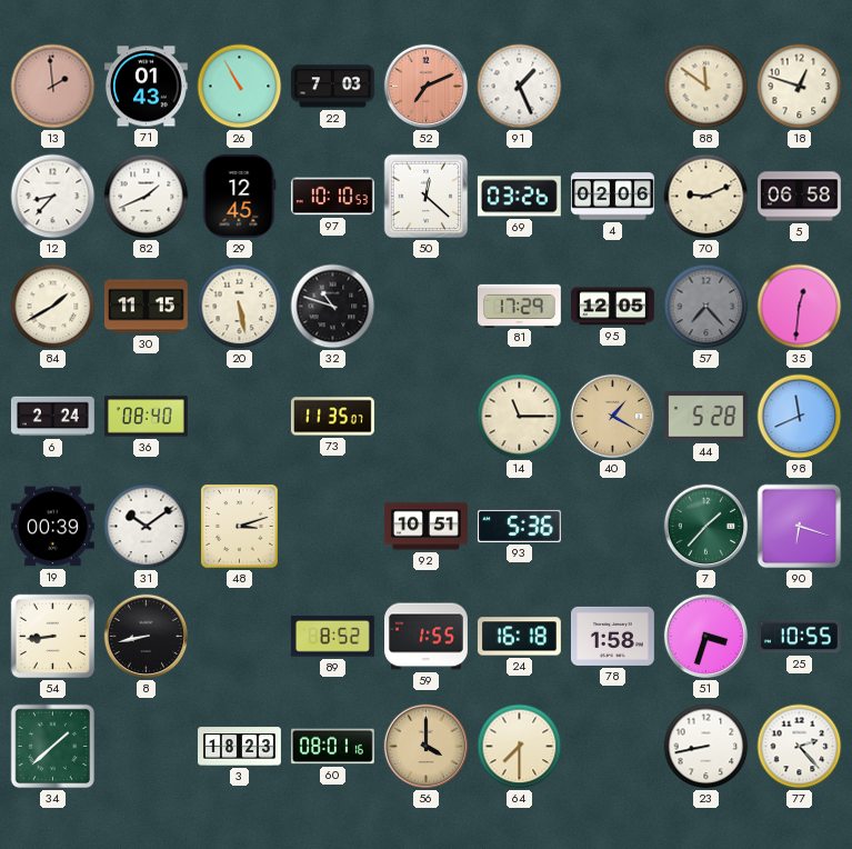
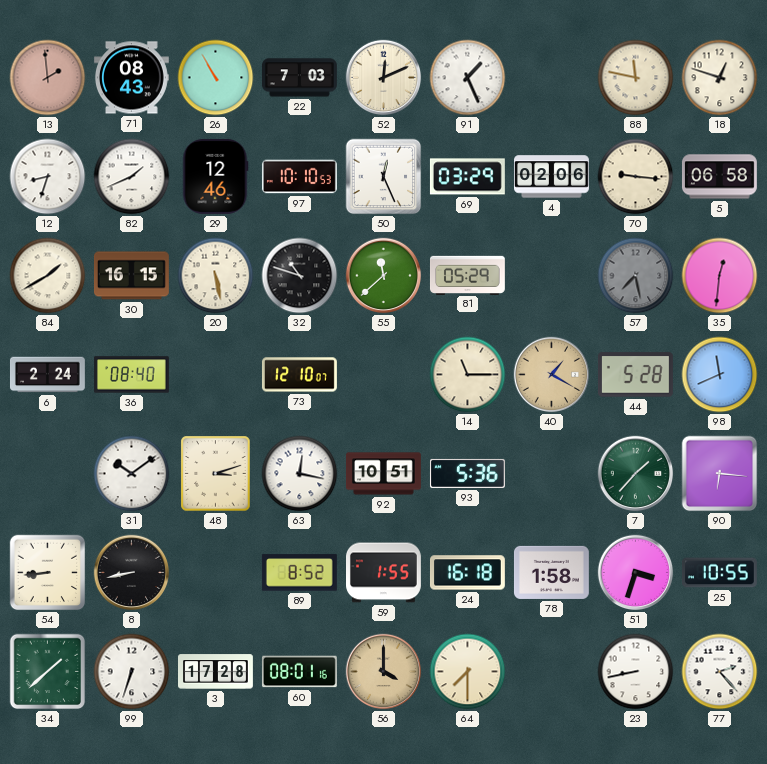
71: 01:43 -> 08:43
52: 7:11 -> 12:11
52 dial: salmon -> cream
88: 11:51 -> 11:47
12: 8:37 -> 8:33
29: 12:45 -> 12:46
50: 12:22 -> 12:26
69: 03:26 -> 03:29
70: 9:11 -> 9:16
30: 11:15 -> 16:15
55: none -> 11:38
81: 17:29 -> 05:29
95: 12:05 -> none
57: 7:23 -> 7:28
73: 11:35 -> 12:10
19: 00:39 -> none
63: none -> 12:17
90: 6:18 -> 6:16
99: none -> 6:33
3: 18:23 -> 17:28
